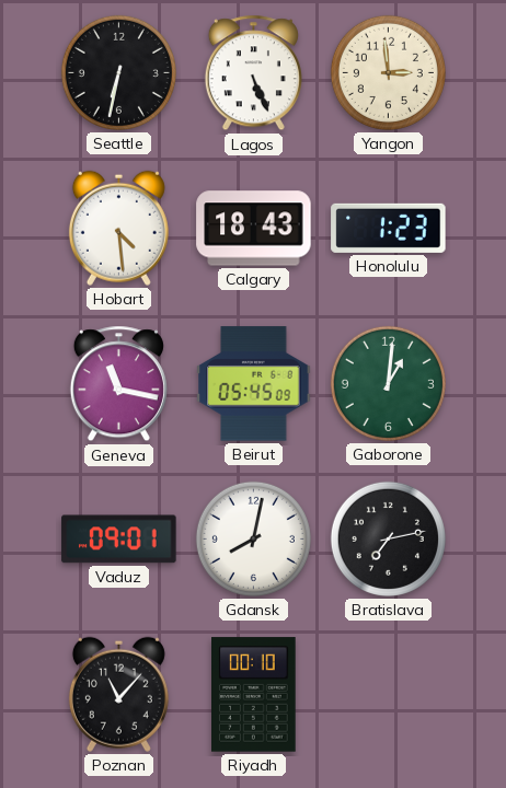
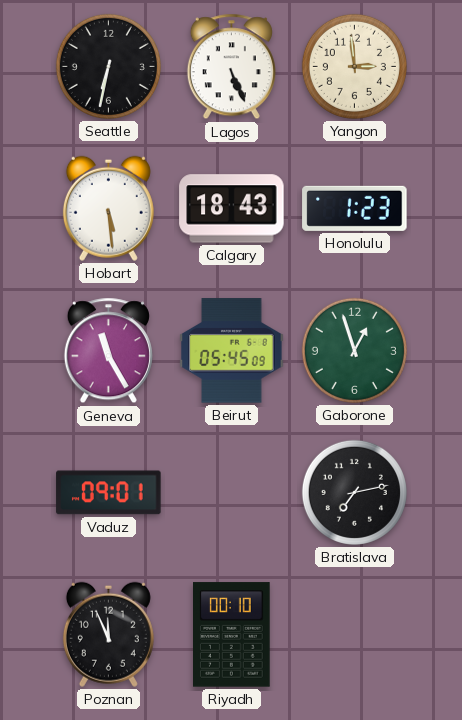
Hobart: 4:29 -> 5:29
Geneva: 11:17 -> 11:25
Gaborone: 1:01 -> 12:57
Gdansk: 8:02 -> none
Poznan: 11:07 -> 11:56
